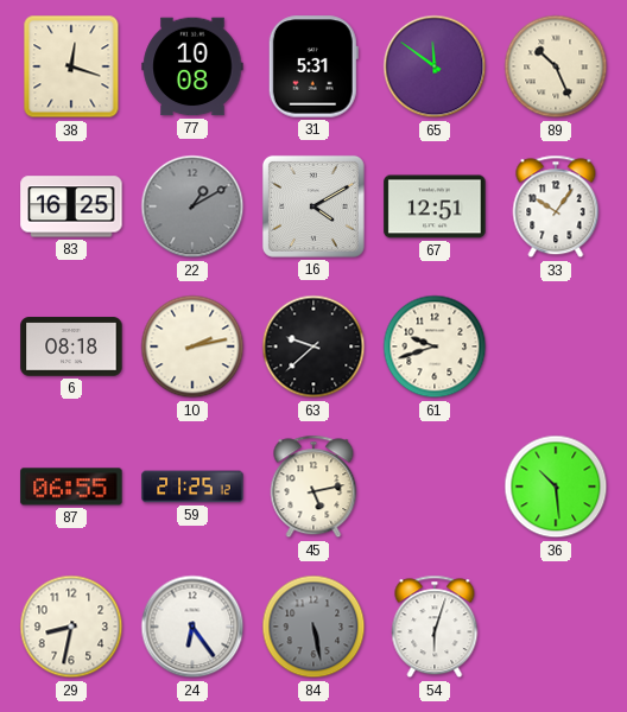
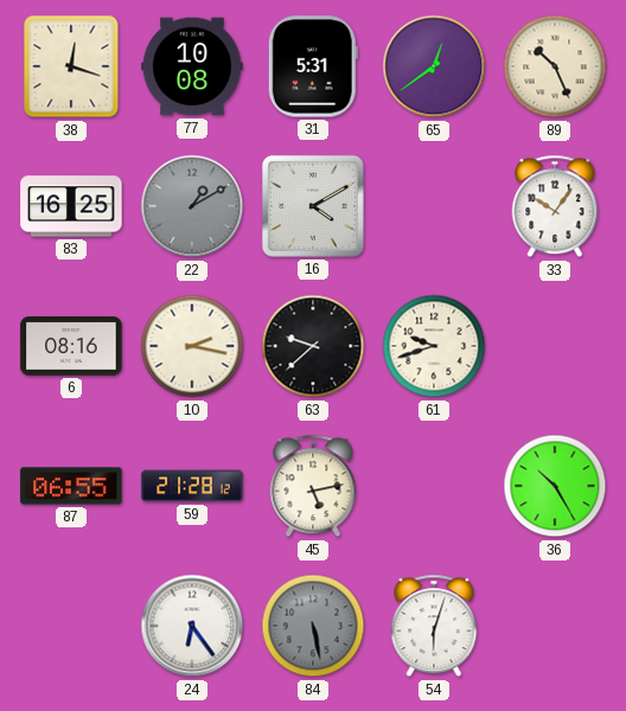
65: 11:51 -> 12:39
67: 12:51 -> none
6: 08:18 -> 08:16
10: 2:13 -> 2:17
59: 21:25 -> 21:28
36: 10:29 -> 10:25
29: 8:32 -> none
